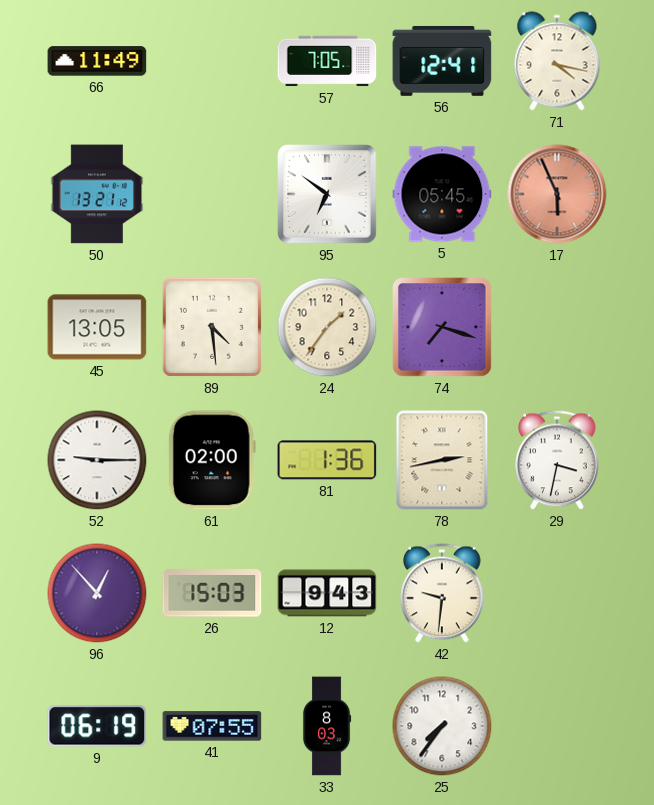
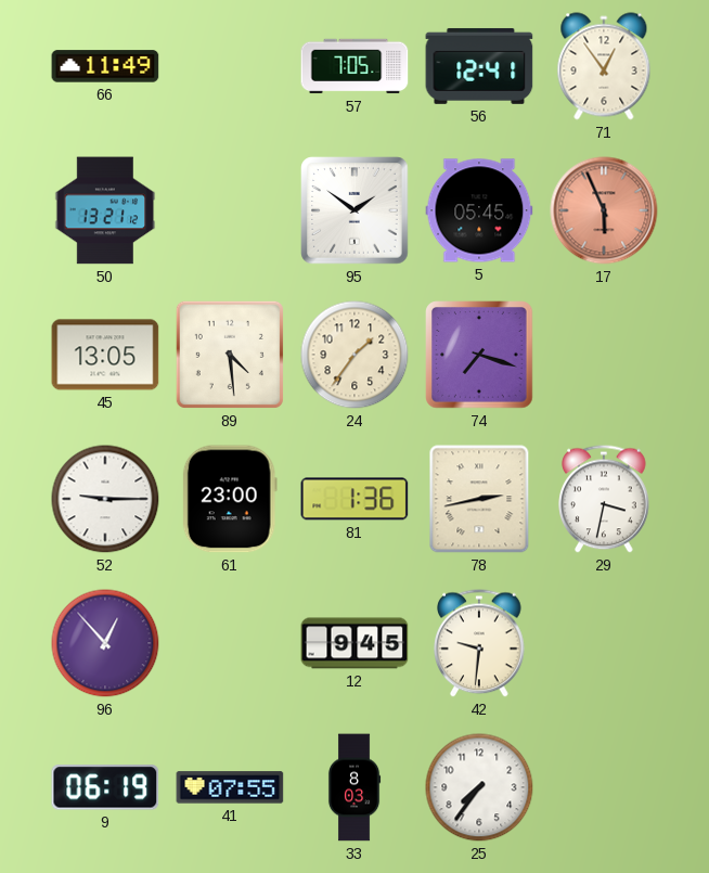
71: 4:17 -> 12:54
95: 6:51 -> 1:51
61: 02:00 -> 23:00
26: 15:03 -> none
12: 9:43 -> 9:45
